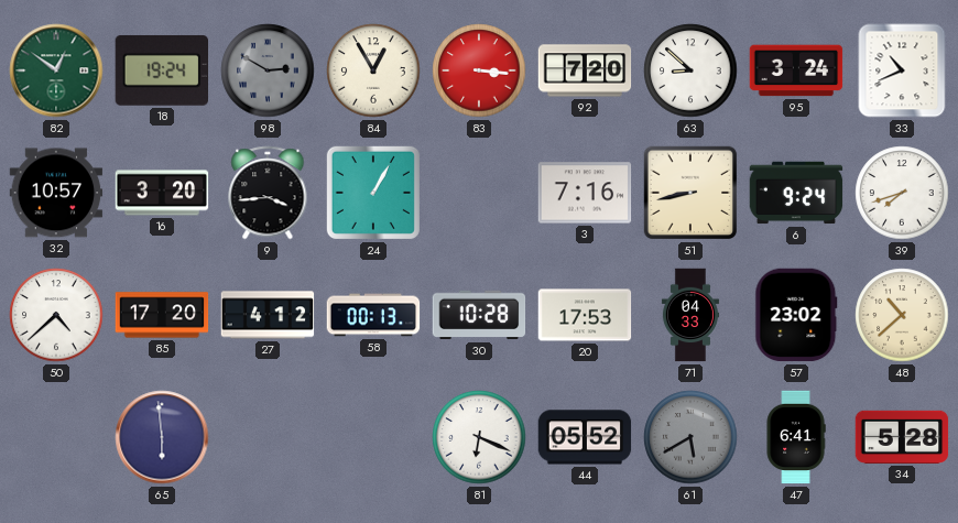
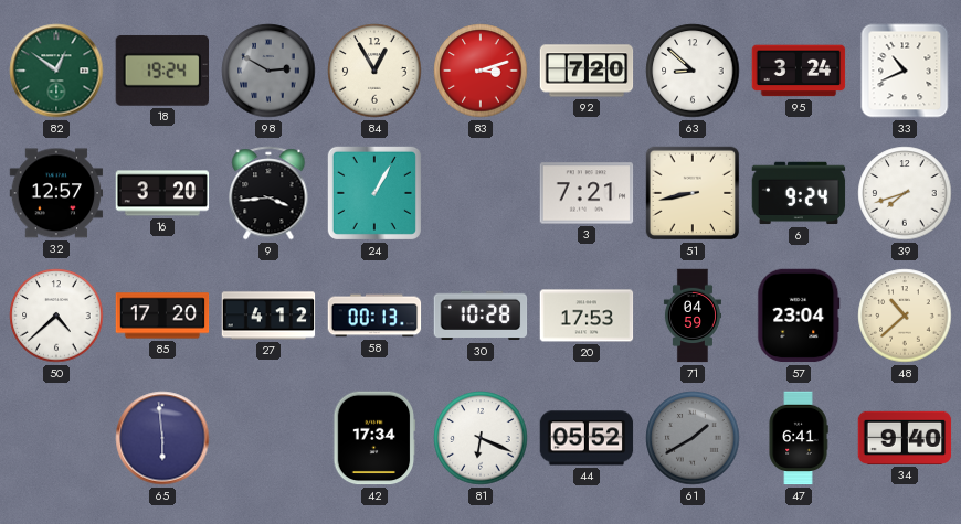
83: 3:16 -> 3:12
32: 10:57 -> 12:57
3: 7:16 -> 7:21
71: 04:33 -> 04:59
57: 23:02 -> 23:04
42: none -> 17:34
61: 5:40 -> 1:40
34: 5:28 -> 9:40
